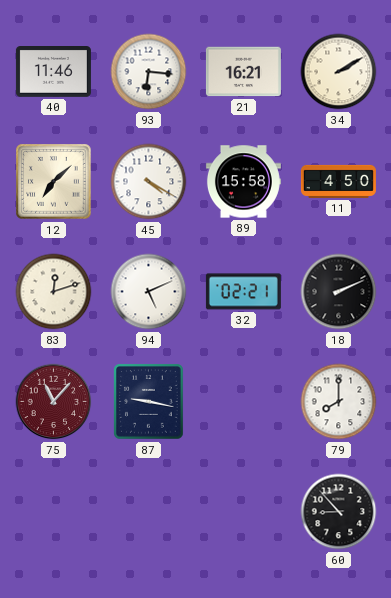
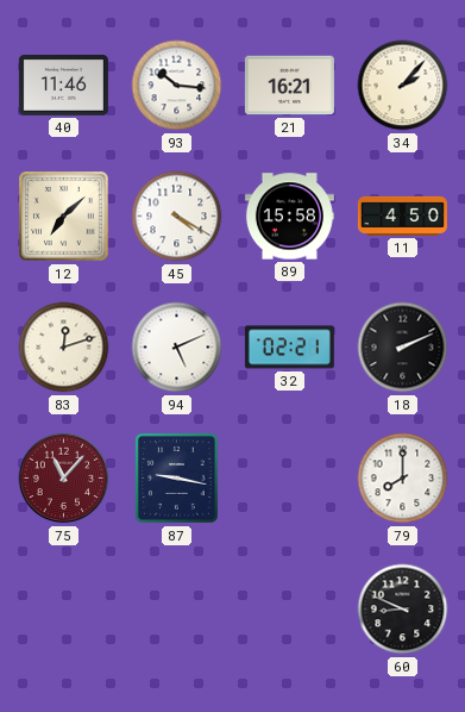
93: 6:16 -> 10:16
34: 2:10 -> 2:07
60: 8:53 -> 8:49
